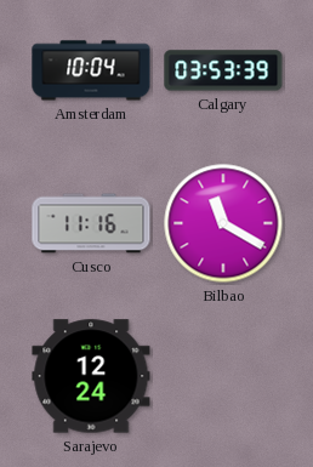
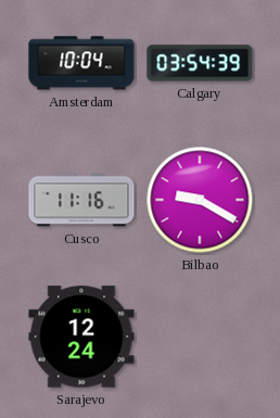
Calgary: 03:53 -> 03:54
Bilbao: 11:20 -> 9:20
